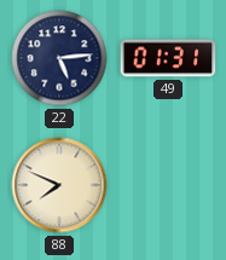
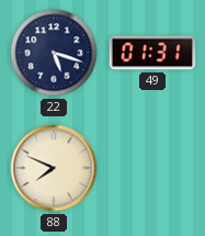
22: 5:14 -> 5:18
